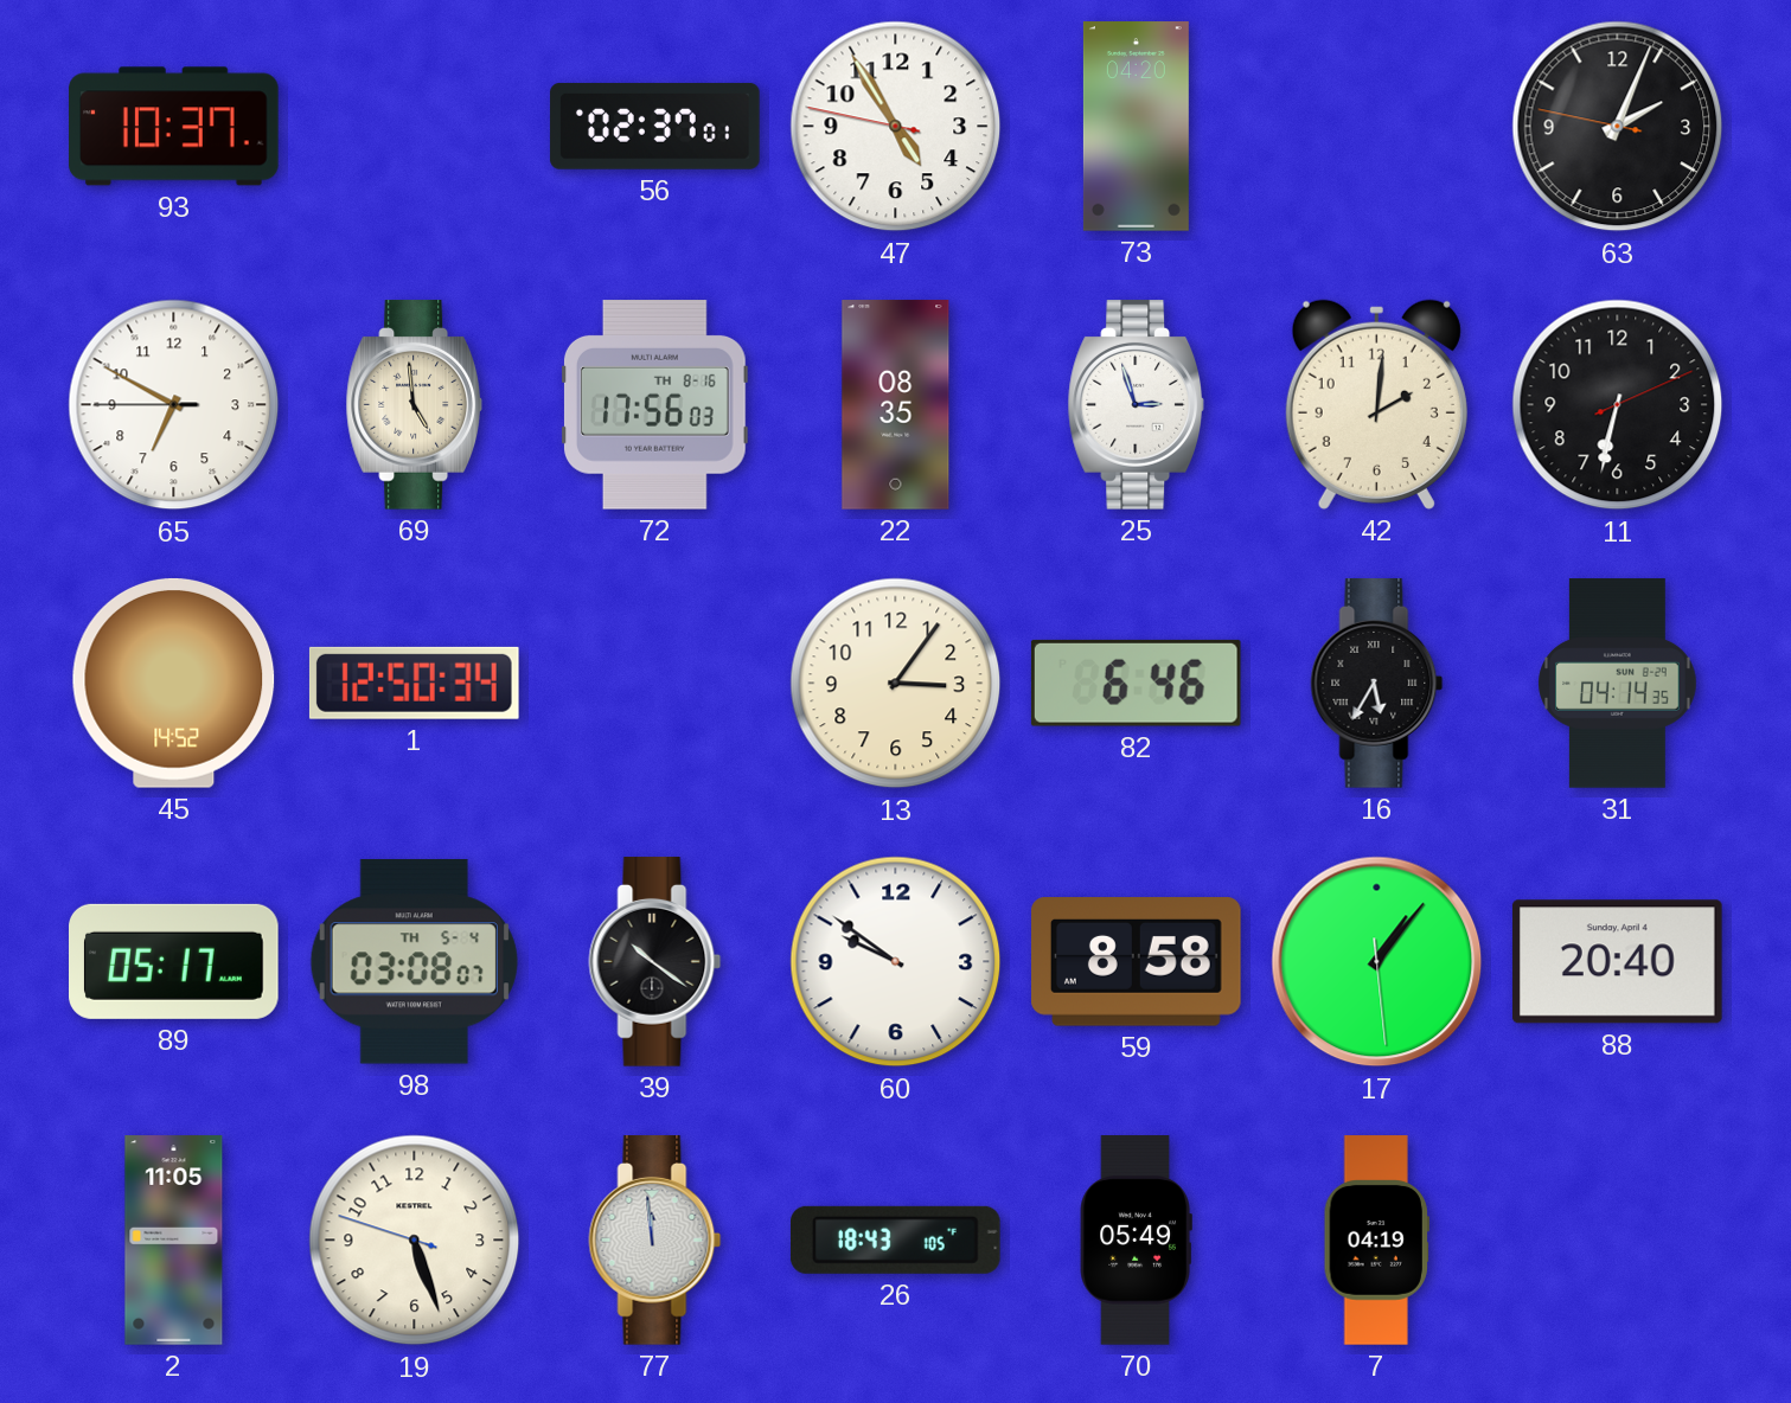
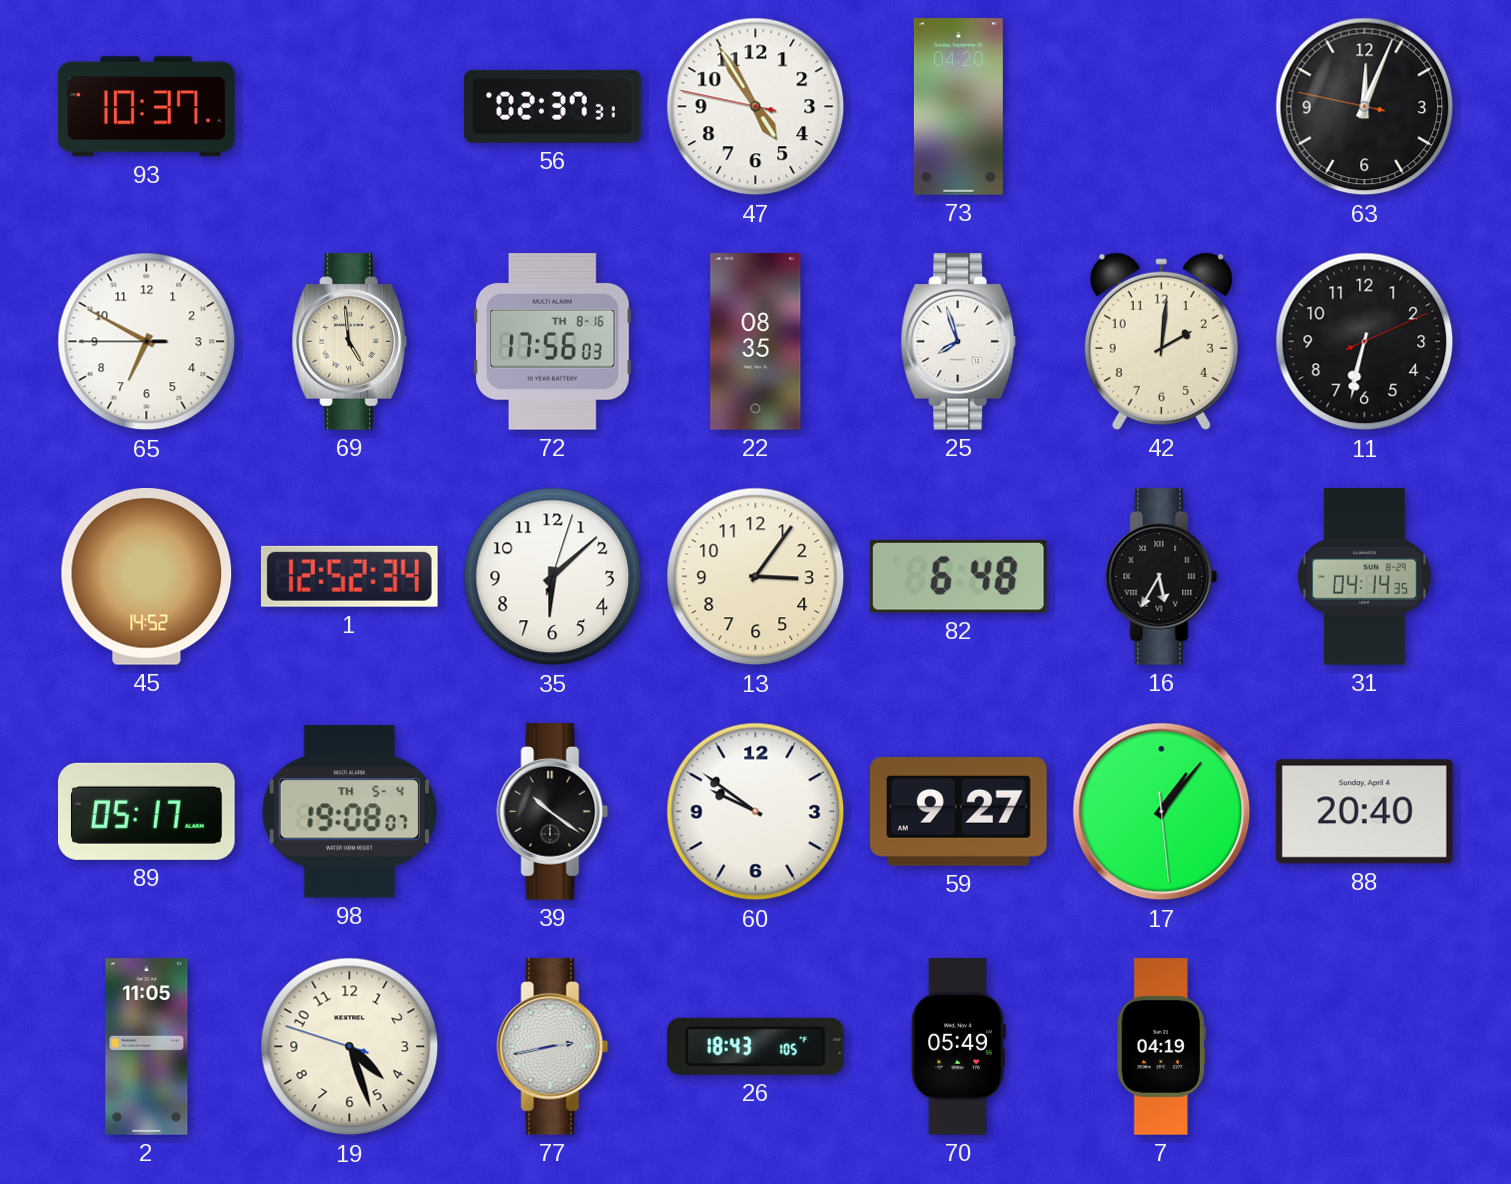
56: 02:37:01 -> 02:37:31
63: 2:03 -> 12:03
25: 2:57 -> 7:57
1: 12:50 -> 12:52
35: none -> 6:08
82: 6:46 -> 6:48
98: 03:08 -> 19:08
59: 8:58 -> 9:27
19: 5:26 -> 4:26
77: 11:59 -> 2:43
